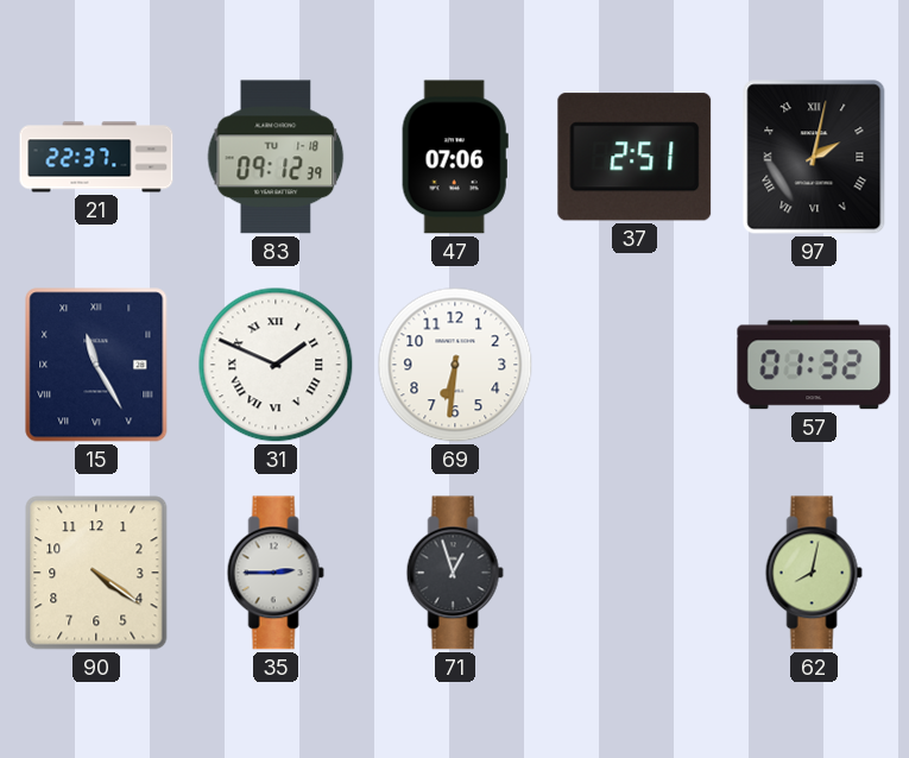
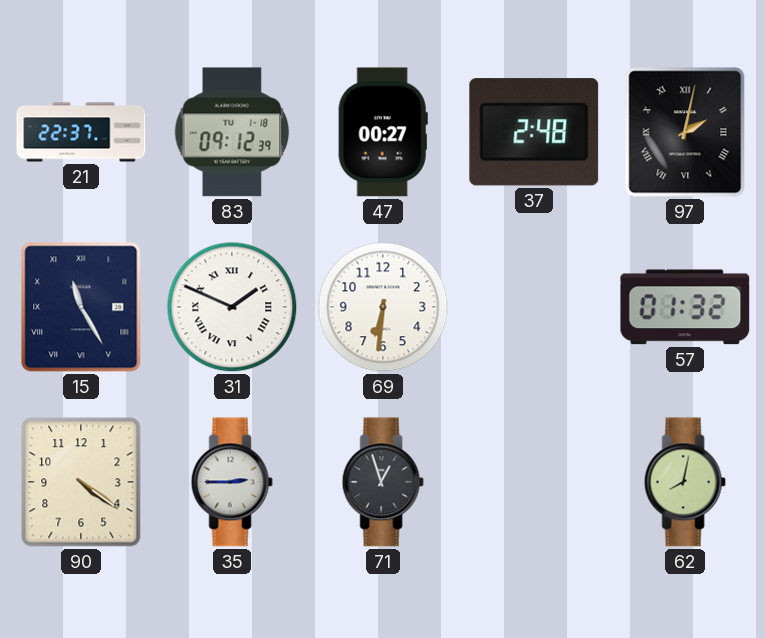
47: 07:06 -> 00:27
37: 2:51 -> 2:48
